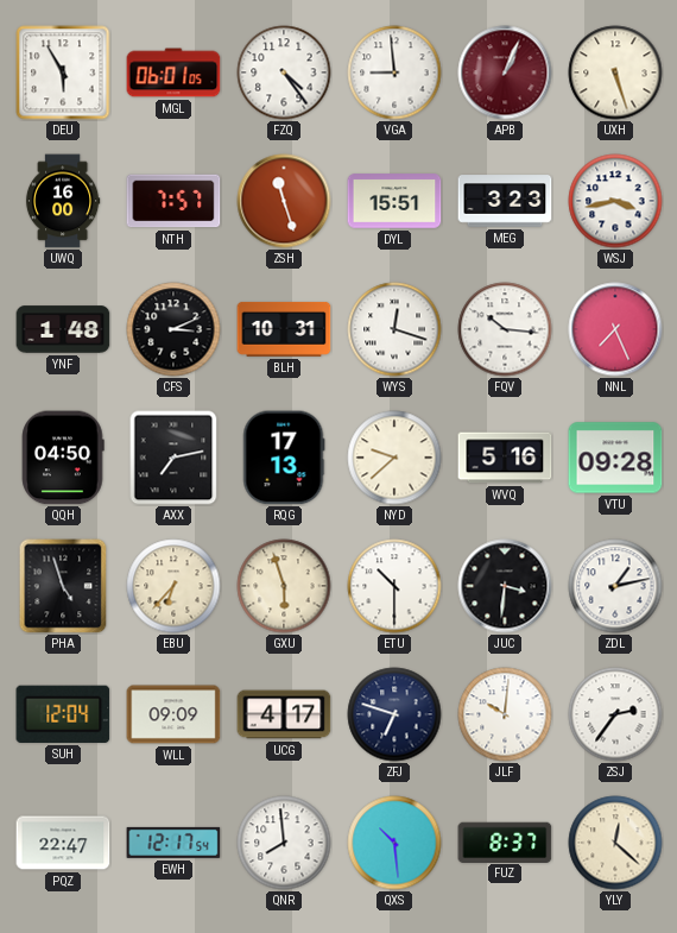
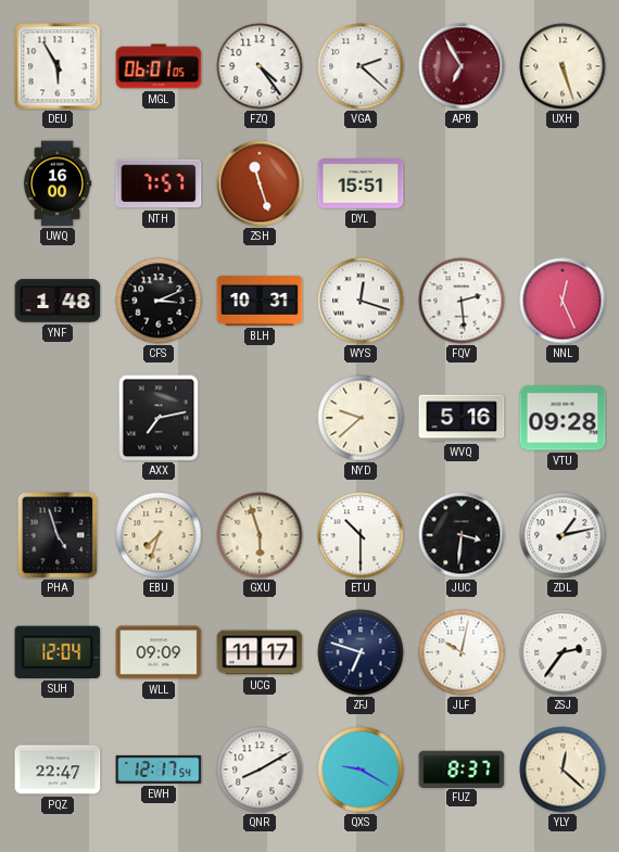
VGA: 8:59 -> 2:22
APB: 1:04 -> 6:55
MEG: 3:23 -> none
WSJ: 3:43 -> none
FQV: 10:16 -> 2:29
NNL: 7:26 -> 12:26
QQH: 04:50 -> none
RQG: 17:13 -> none
EBU: 6:37 -> 7:33
UCG: 4:17 -> 11:17
JLF: 10:01 -> 10:02
QNR: 7:59 -> 8:10
QXS: 10:29 -> 9:20
